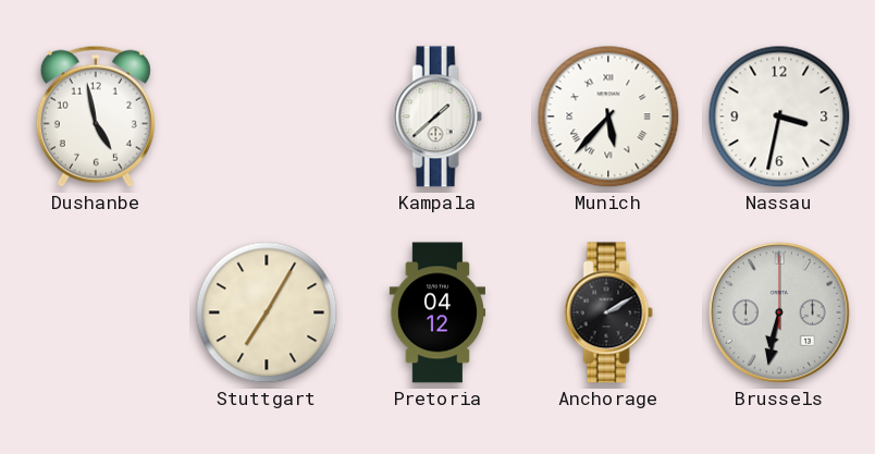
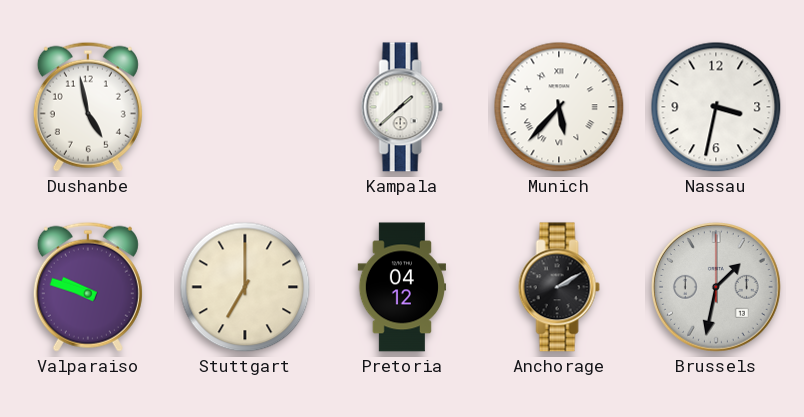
Valparaiso: none -> 9:48
Stuttgart: 7:05 -> 7:00
Brussels: 6:32 -> 1:32
